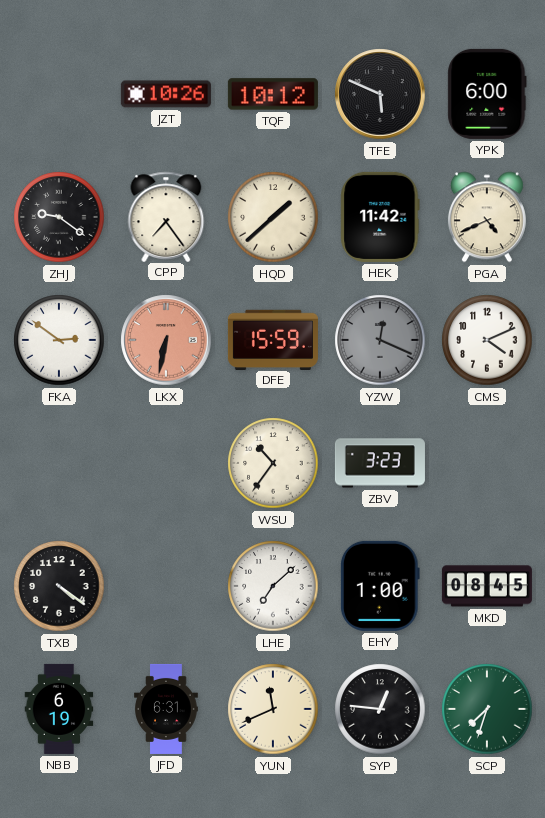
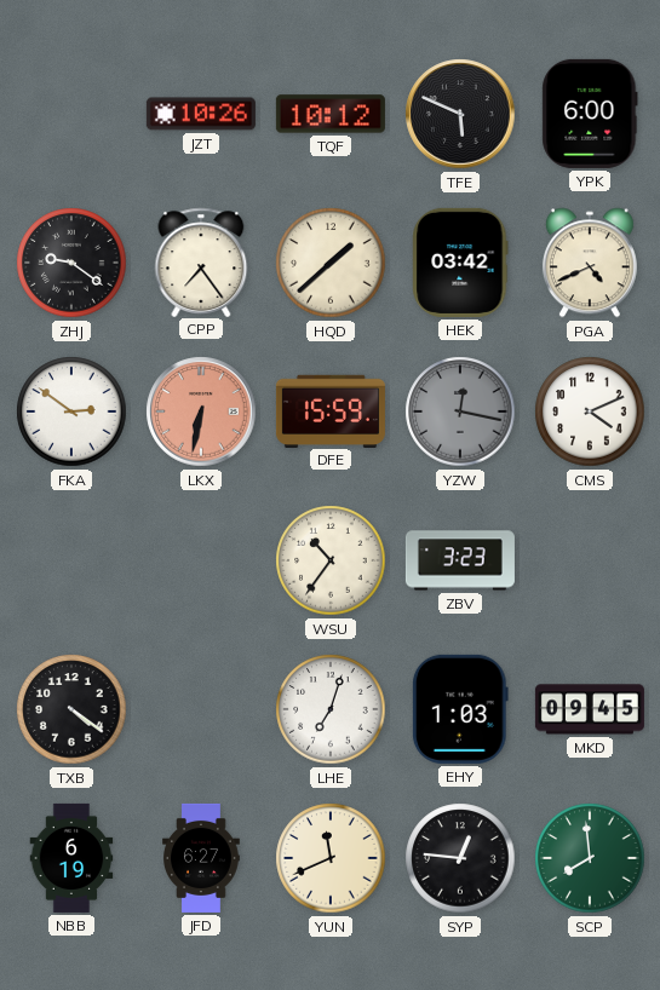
HEK: 11:42 -> 03:42
YZW: 12:19 -> 12:17
LHE: 7:08 -> 7:03
EHY: 1:00 -> 1:03
MKD: 08:45 -> 09:45
JFD: 6:31 -> 6:27
SCP: 7:33 -> 7:59
